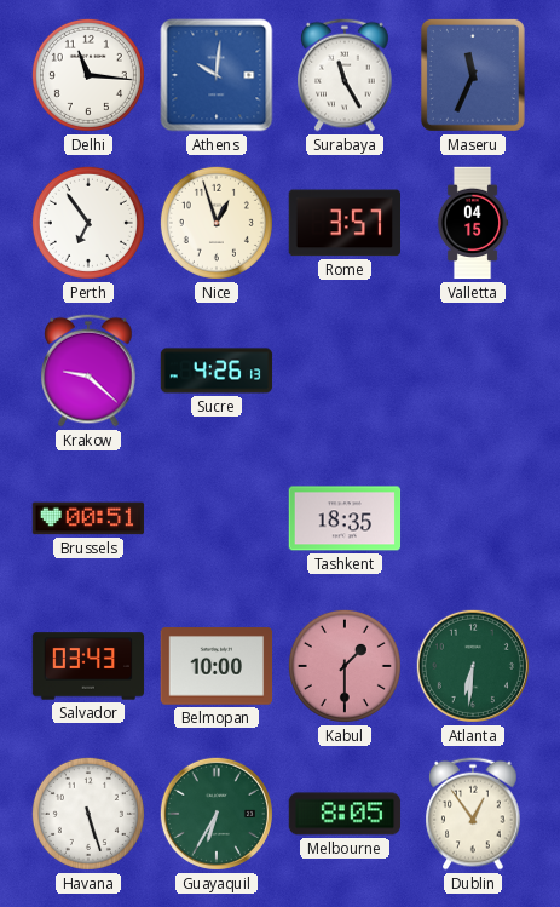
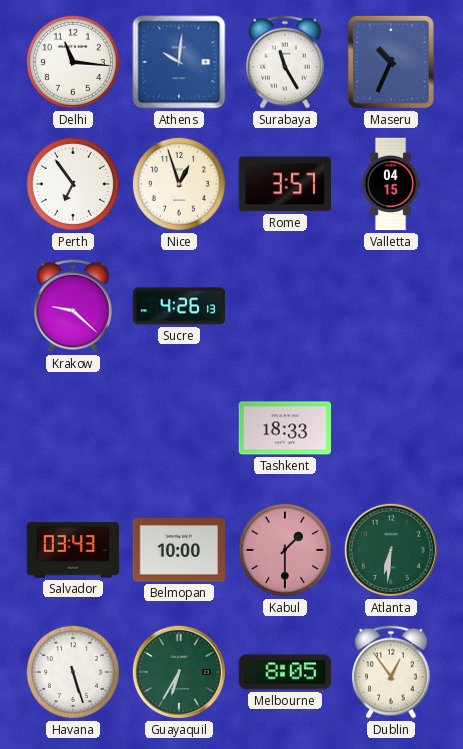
Maseru: 11:34 -> 10:34
Brussels: 00:51 -> none
Tashkent: 18:35 -> 18:33
